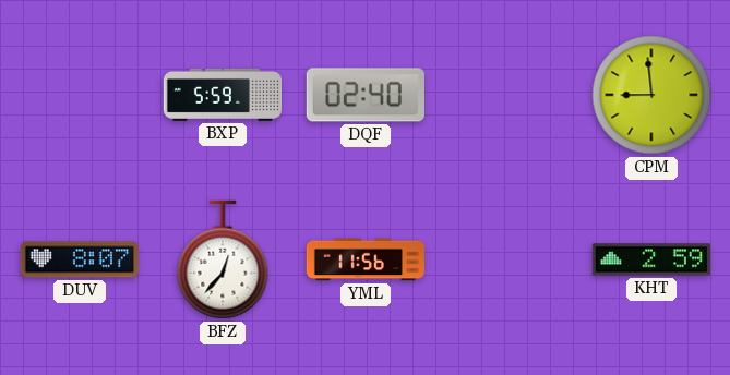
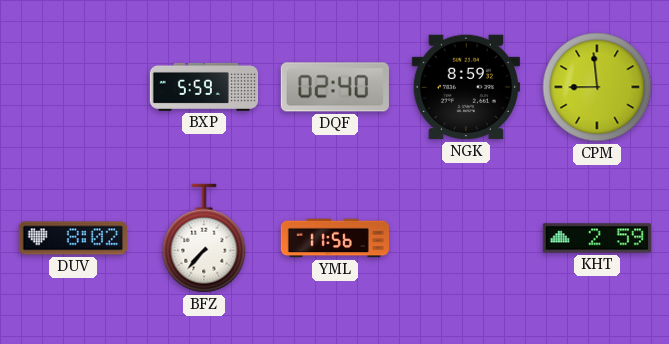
NGK: none -> 8:59
DUV: 8:07 -> 8:02
BFZ: 12:37 -> 7:37
